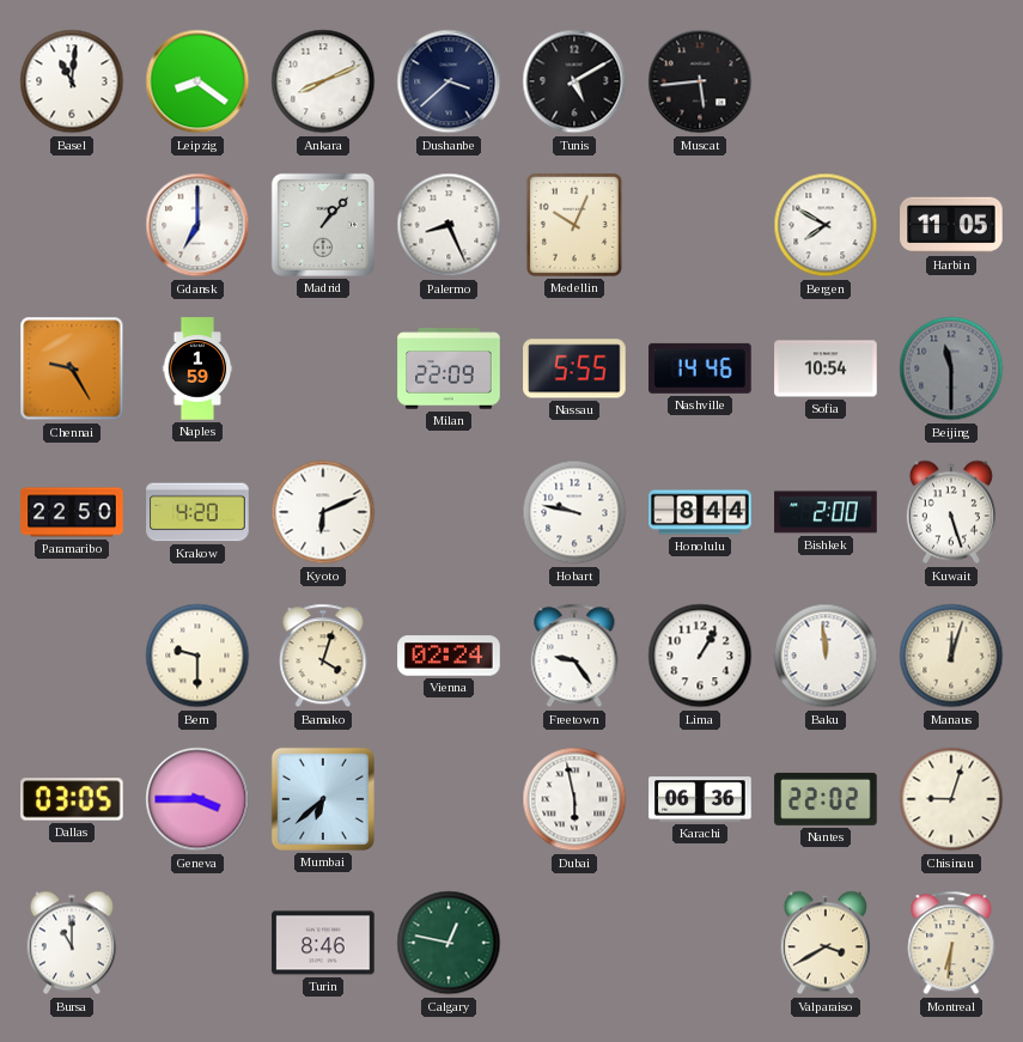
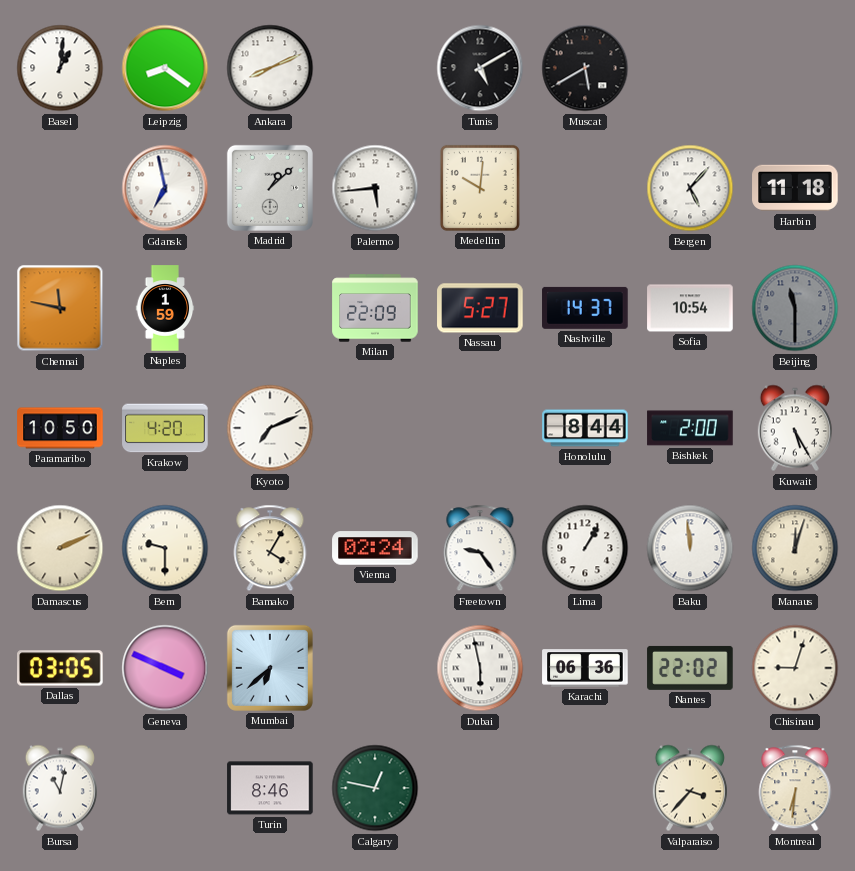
Basel: 11:01 -> 1:01
Dushanbe: 3:38 -> none
Muscat: 5:44 -> 5:40
Gdansk: 7:00 -> 6:58
Madrid: 1:07 -> 1:08
Palermo: 8:26 -> 5:44
Medellin: 10:04 -> 10:01
Bergen: 7:50 -> 5:07
Harbin: 11:05 -> 11:18
Chennai: 9:25 -> 11:47
Nassau: 5:55 -> 5:27
Nashville: 14:46 -> 14:37
Paramaribo: 22:50 -> 10:50
Kyoto: 6:11 -> 7:11
Hobart: 9:47 -> none
Kuwait: 5:27 -> 5:25
Damascus: none -> 2:11
Bamako: 4:03 -> 4:05
Geneva: 3:45 -> 3:49
Bursa: 11:00 -> 11:02
Valparaiso: 3:40 -> 3:37
